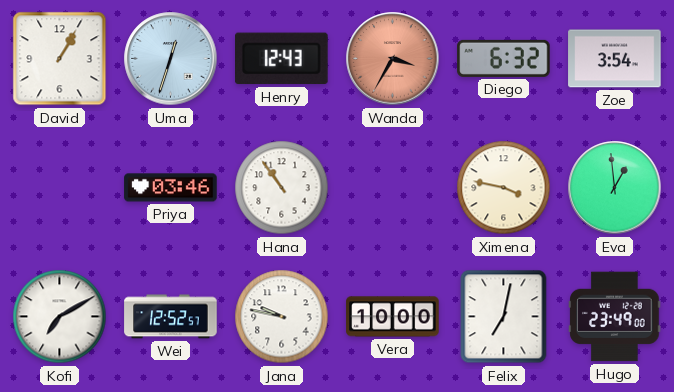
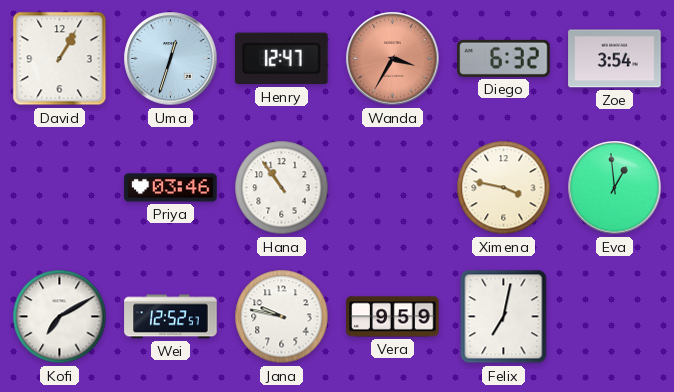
Henry: 12:43 -> 12:47
Vera: 10:00 -> 9:59
Hugo: 23:49 -> none
